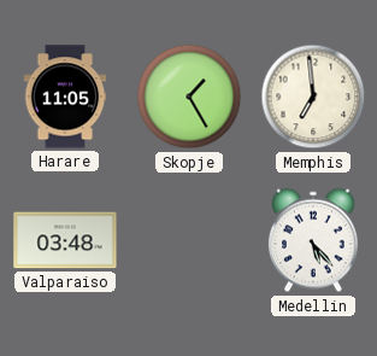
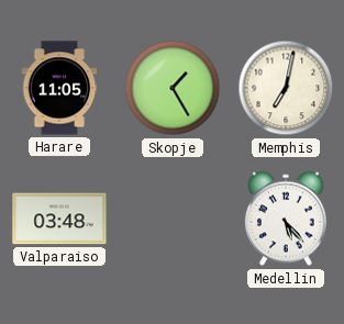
Memphis: 6:59 -> 7:02
